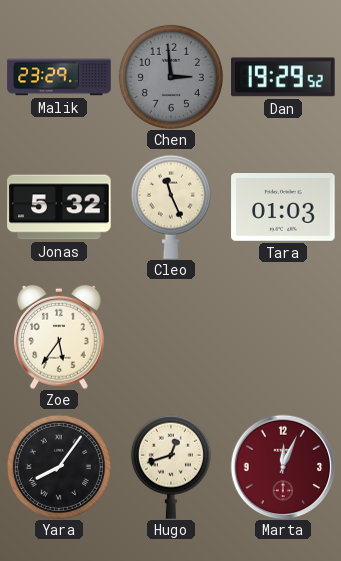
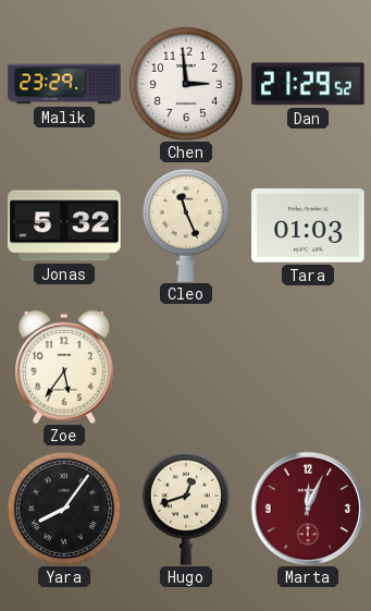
Chen dial: grey -> white
Dan: 19:29 -> 21:29
